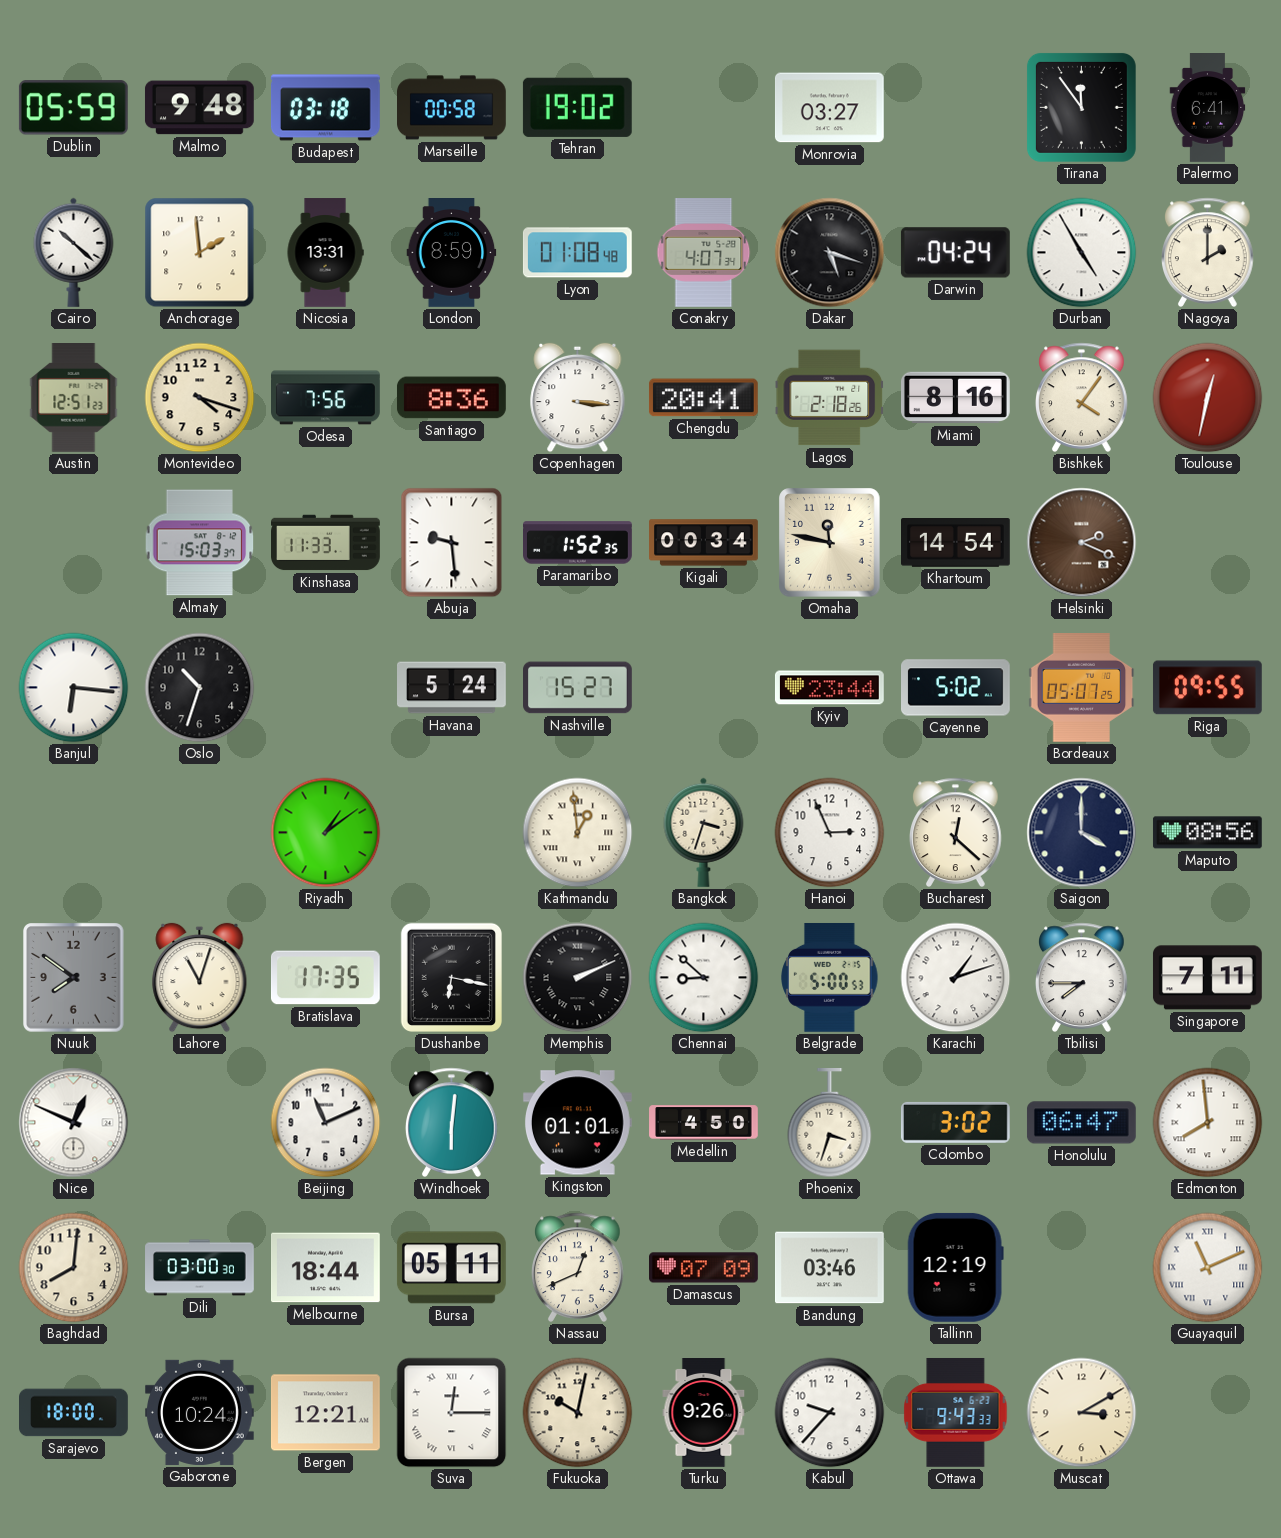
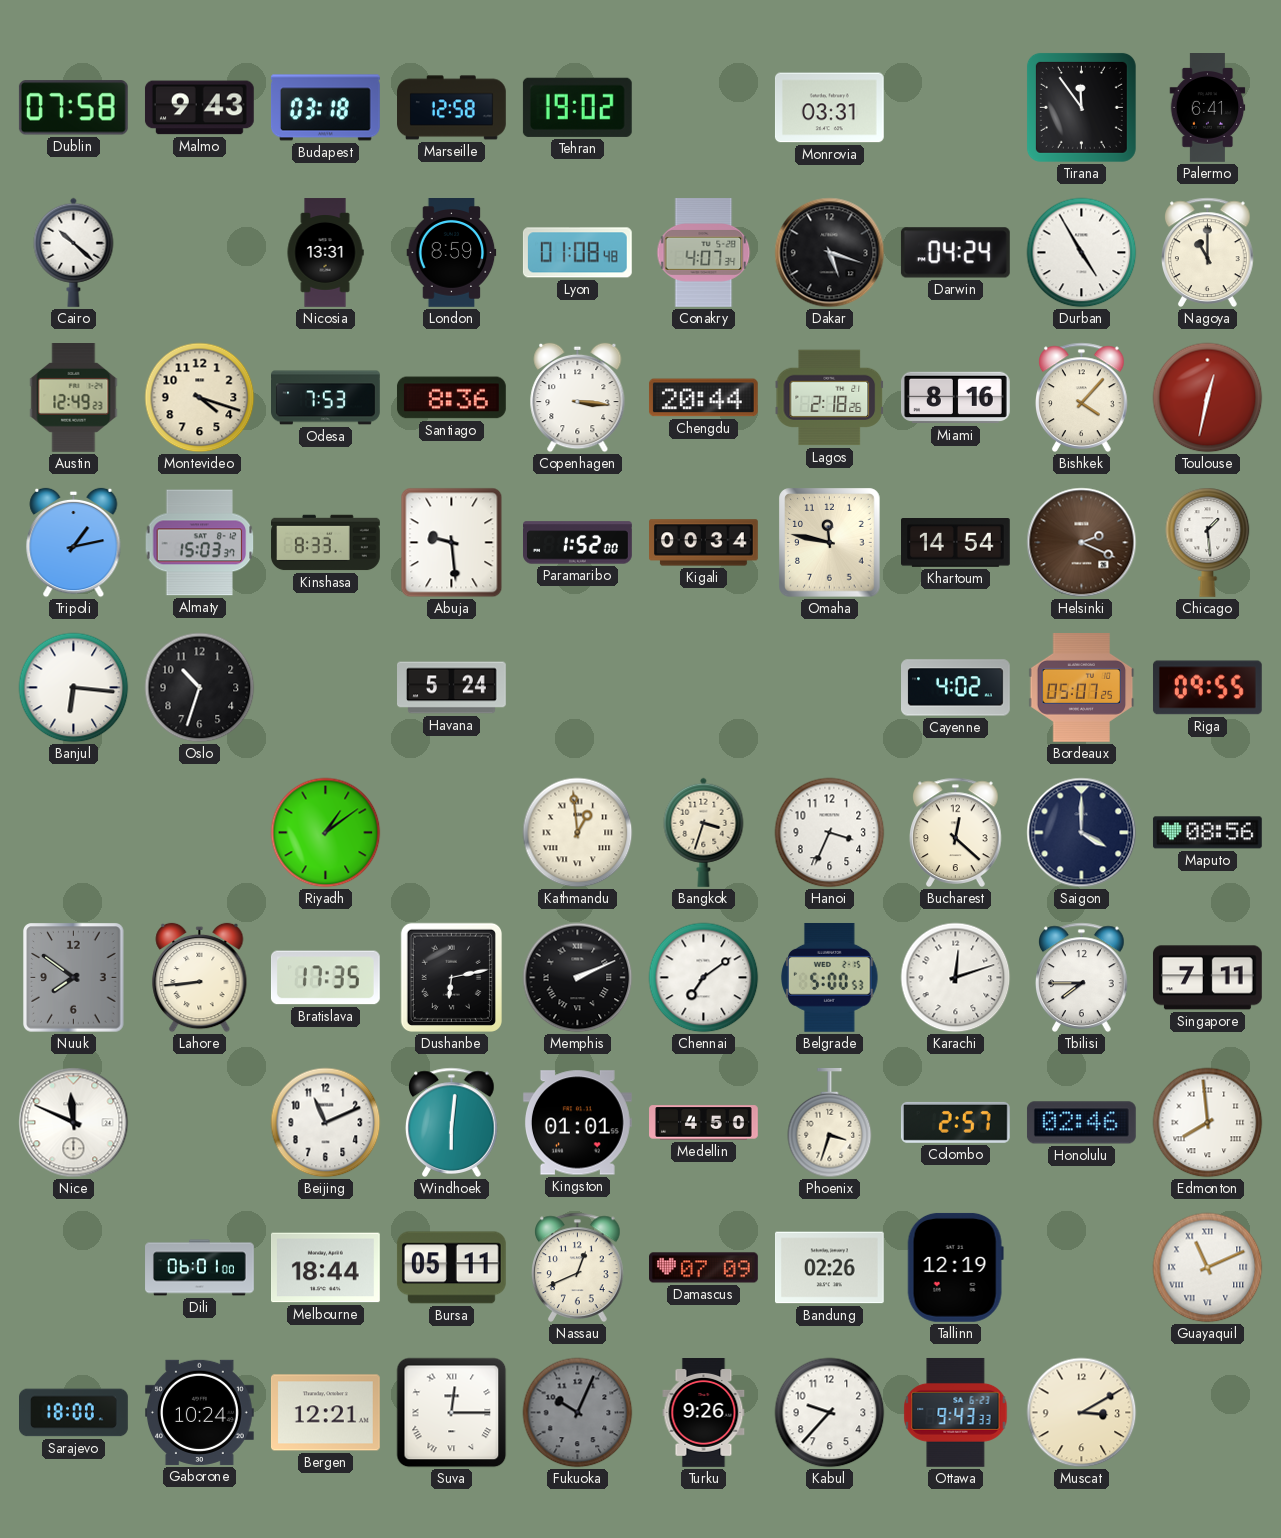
Dublin: 05:59 -> 07:58
Malmo: 9:48 -> 9:43
Marseille: 00:58 -> 12:58
Monrovia: 03:27 -> 03:31
Anchorage: 1:59 -> none
Nagoya: 2:00 -> 11:00
Austin: 12:51 -> 12:49
Odesa: 7:56 -> 7:53
Chengdu: 20:41 -> 20:44
Bishkek: 4:06 -> 4:07
Tripoli: none -> 1:13
Kinshasa: 11:33 -> 8:33
Paramaribo: 1:52:35 -> 1:52:00
Chicago: none -> 1:29
Nashville: 15:27 -> none
Kyiv: 23:44 -> none
Cayenne: 5:02 -> 4:02
Hanoi: 2:56 -> 3:34
Lahore: 11:03 -> 8:44
Dushanbe: 6:17 -> 6:13
Chennai: 8:52 -> 7:09
Karachi: 1:12 -> 12:12
Nice: 12:49 -> 11:49
Colombo: 3:02 -> 2:57
Honolulu: 06:47 -> 02:46
Baghdad: 8:01 -> none
Dili: 03:00 -> 06:01
Bandung: 03:46 -> 02:26
Fukuoka: 10:02 -> 10:04
Fukuoka dial: cream -> grey
